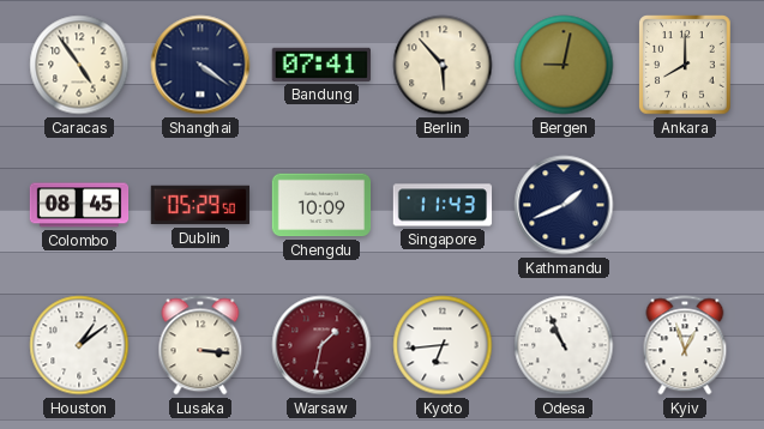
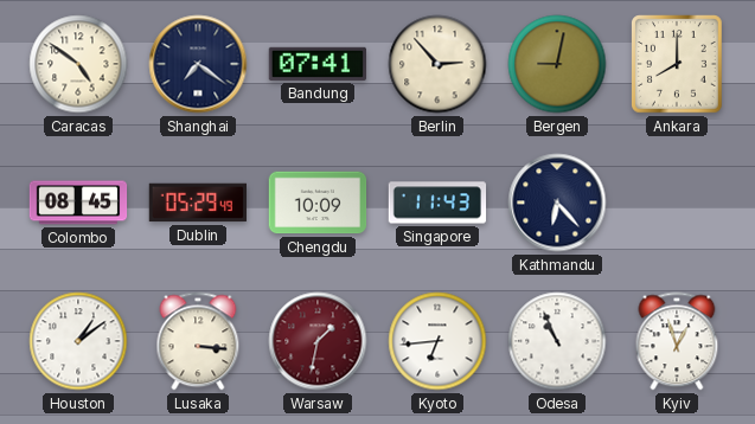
Caracas: 4:54 -> 4:51
Shanghai: 4:21 -> 7:21
Berlin: 5:53 -> 2:53
Dublin: 05:29:50 -> 05:29:49
Kathmandu: 1:41 -> 6:23
